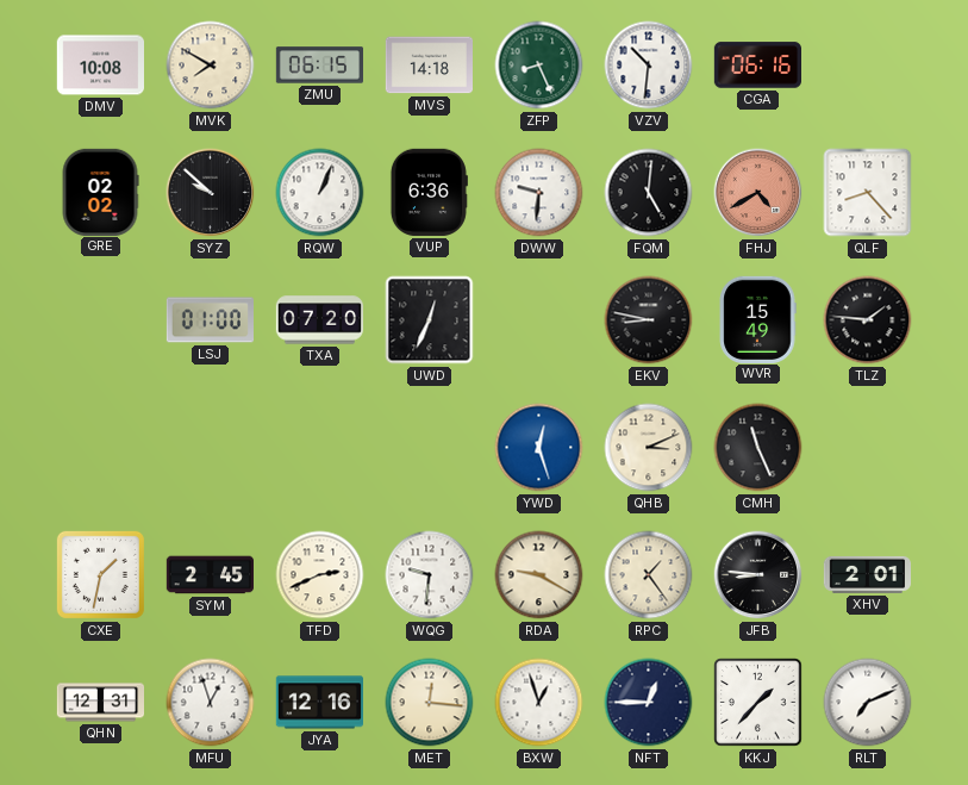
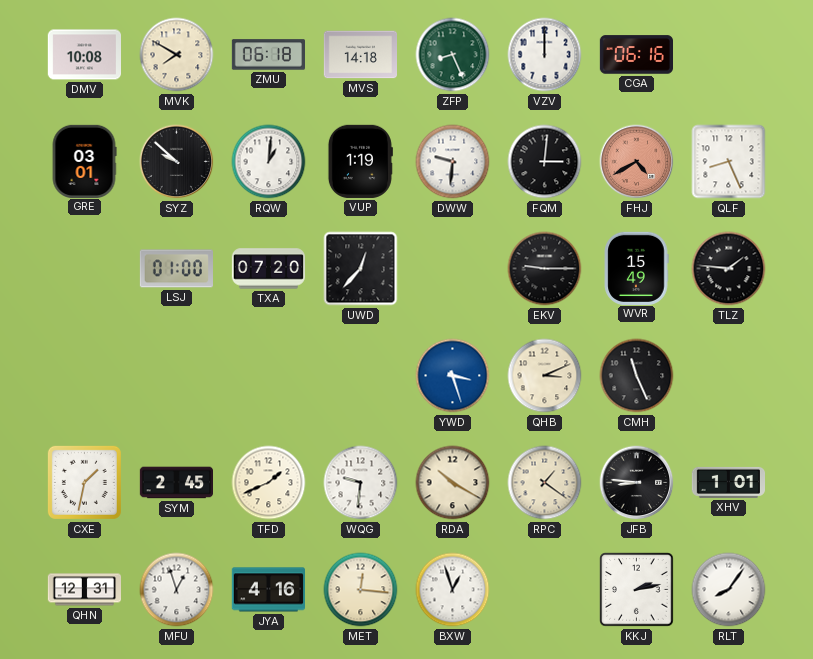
ZMU: 06:15 -> 06:18
VZV: 10:31 -> 12:00
GRE: 02:02 -> 03:01
RQW: 1:04 -> 1:01
VUP: 6:36 -> 1:19
FQM: 5:01 -> 3:01
QLF: 8:23 -> 8:26
UWD: 12:34 -> 12:37
EKV: 8:47 -> 9:15
YWD: 12:27 -> 3:27
TFD: 2:41 -> 1:41
RDA: 9:20 -> 10:20
RPC: 1:24 -> 1:21
XHV: 2:01 -> 1:01
JYA: 12:16 -> 4:16
NFT: 12:45 -> none
KKJ: 1:37 -> 2:13
RLT: 7:11 -> 8:06
